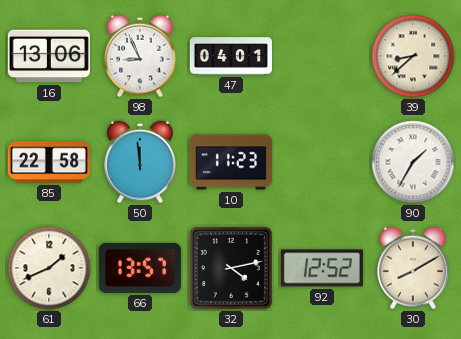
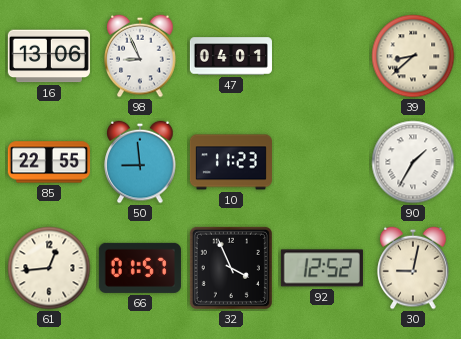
85: 22:58 -> 22:55
50: 11:59 -> 8:59
61: 1:41 -> 12:44
66: 13:57 -> 01:57
32: 4:13 -> 3:56
30: 8:10 -> 9:02
